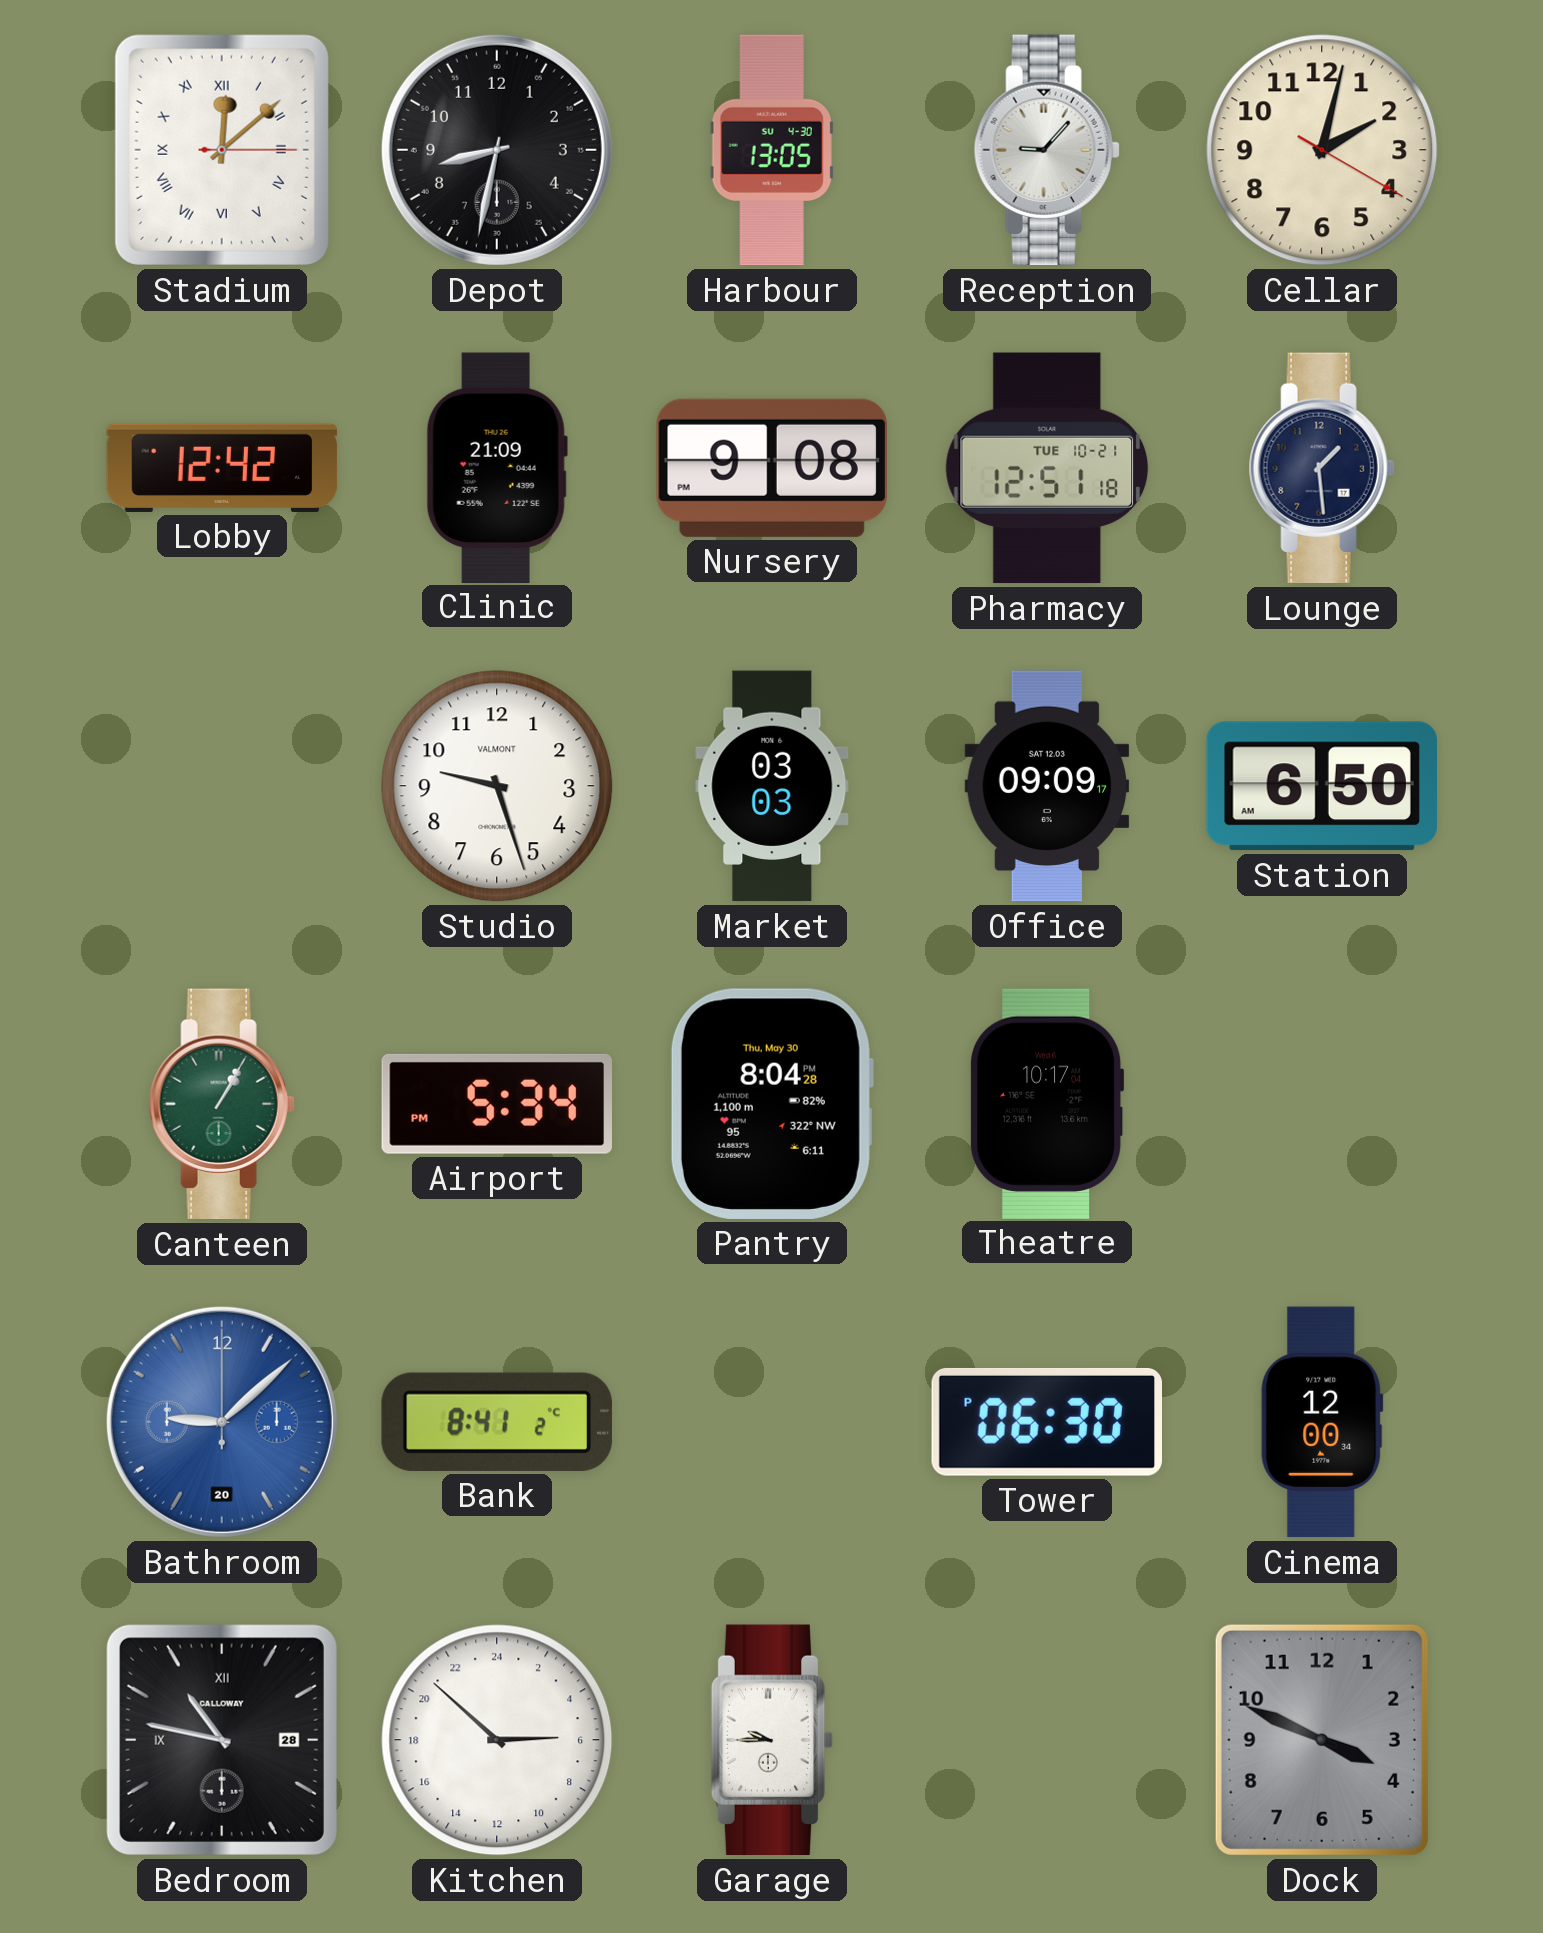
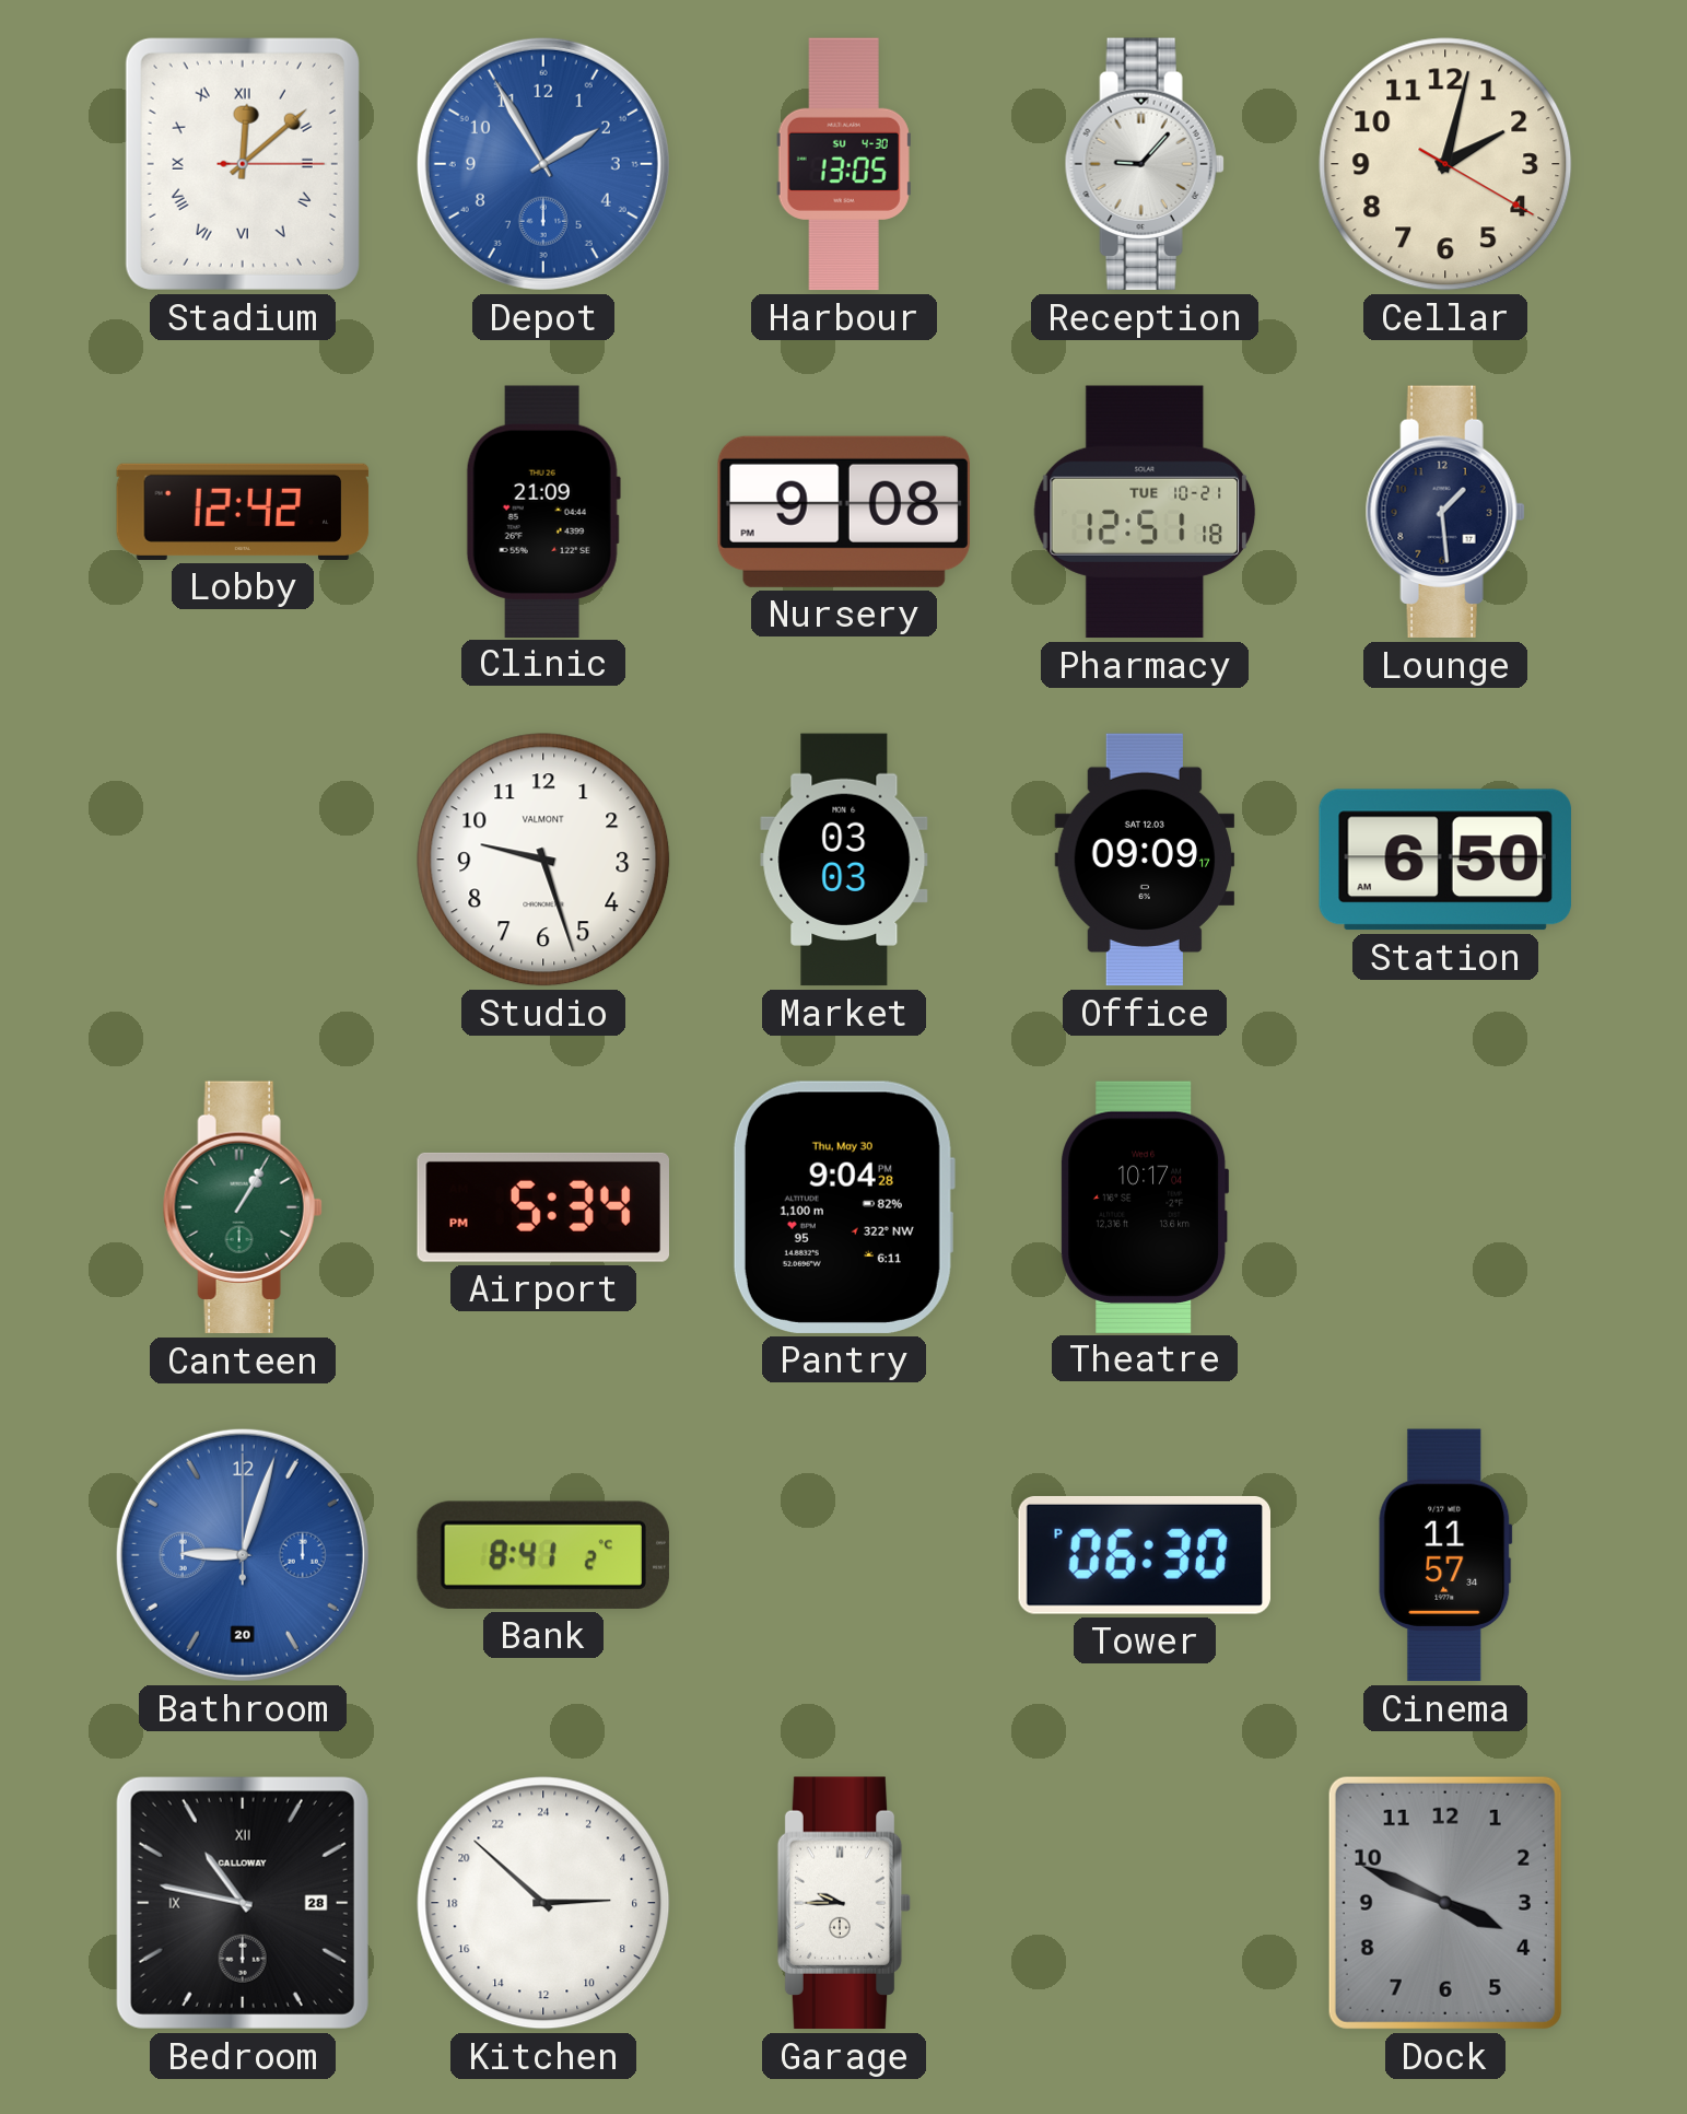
Depot: 8:32 -> 1:55
Depot dial: black -> blue
Pantry: 8:04 -> 9:04
Bathroom: 9:08 -> 9:03
Cinema: 12:00 -> 11:57
